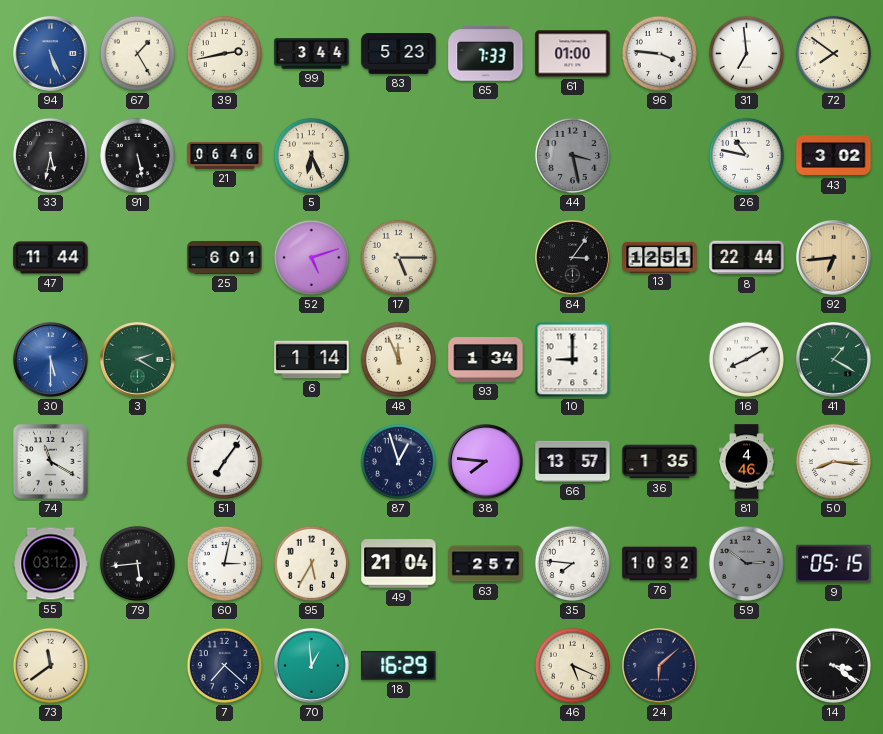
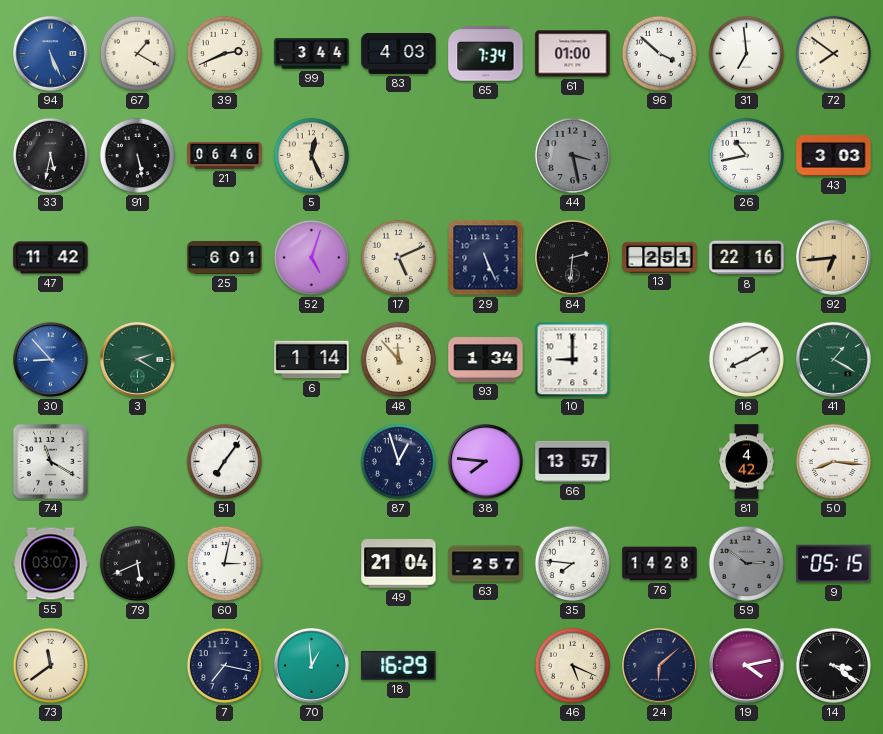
67: 1:25 -> 1:20
39: 2:43 -> 2:41
83: 5:23 -> 4:03
65: 7:33 -> 7:34
96: 3:46 -> 3:52
5: 6:26 -> 12:26
26: 10:47 -> 10:43
43: 3:02 -> 3:03
47: 11:44 -> 11:42
52: 5:12 -> 5:03
17: 5:15 -> 5:11
29: none -> 5:26
84: 3:06 -> 2:31
13: 12:51 -> 2:51
8: 22:44 -> 22:16
30: 5:30 -> 8:53
48: 11:56 -> 11:53
36: 1:35 -> none
81: 4:46 -> 4:42
55: 03:12 -> 03:07
79: 5:44 -> 5:41
95: 5:35 -> none
76: 10:32 -> 14:28
7: 7:22 -> 7:17
19: none -> 4:13
